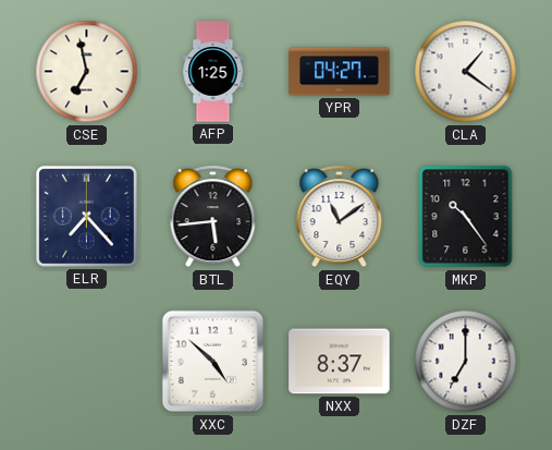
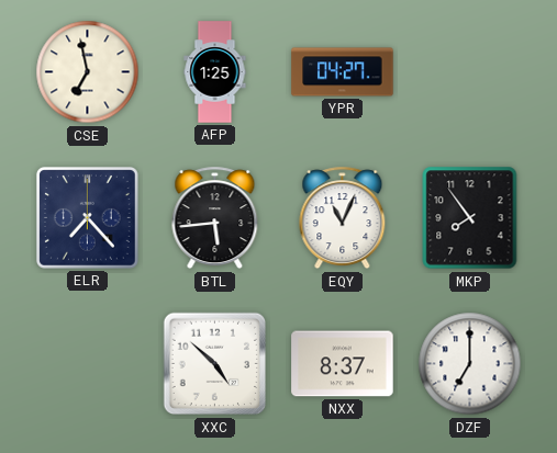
CLA: 1:21 -> none
EQY: 11:09 -> 11:04
MKP: 10:24 -> 7:54
